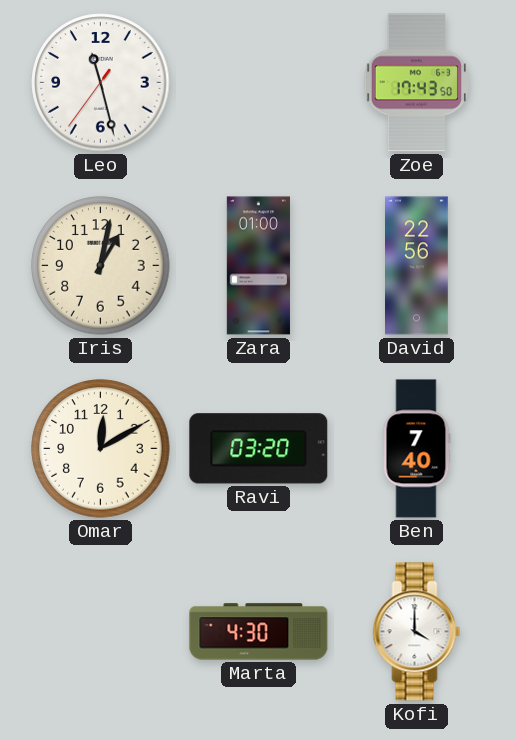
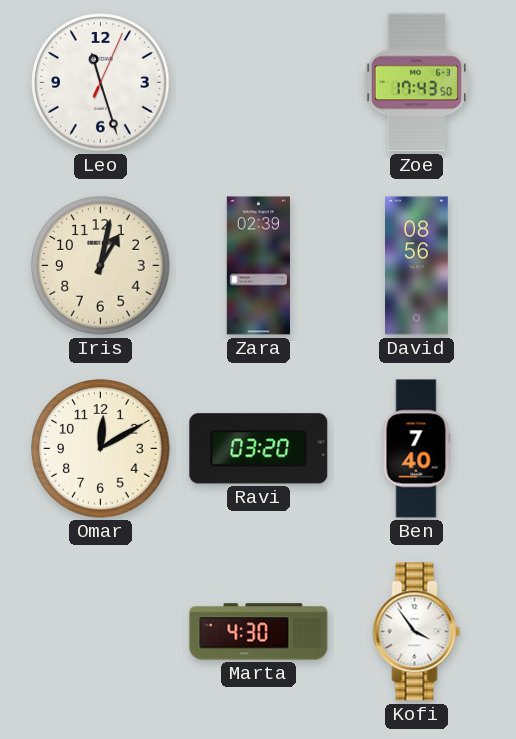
Leo: 11:27:36 -> 11:27:04
Zara: 01:00 -> 02:39
David: 22:56 -> 08:56
Kofi: 4:00 -> 3:54
